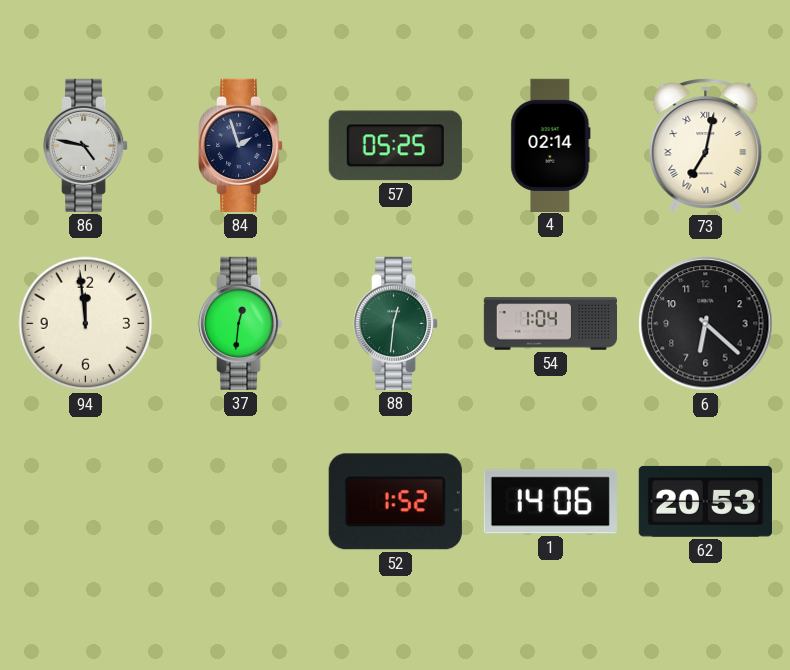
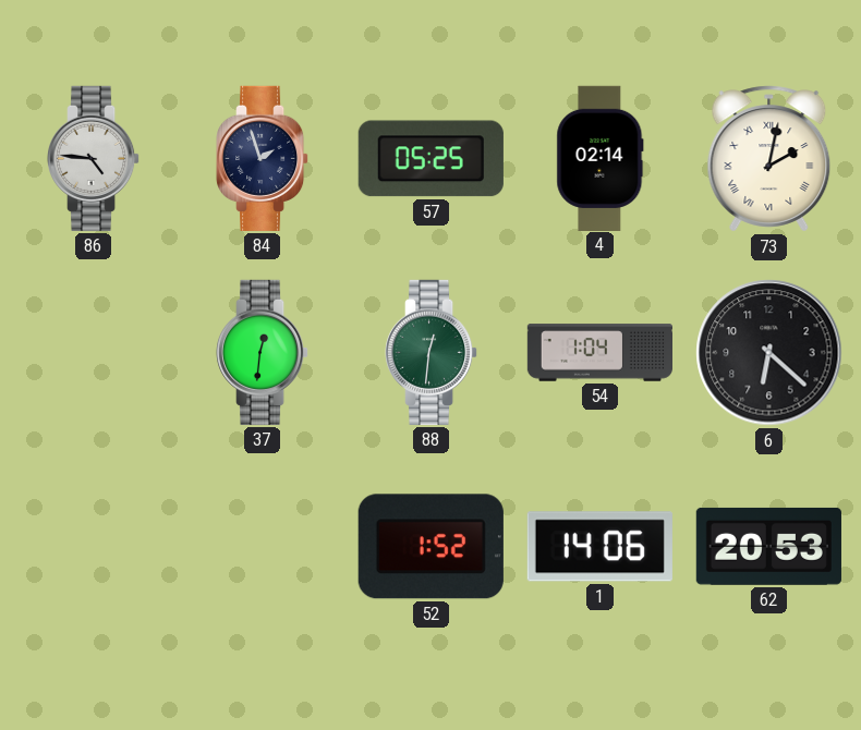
86: 4:47 -> 4:46
73: 7:02 -> 2:02
94: 11:59 -> none
